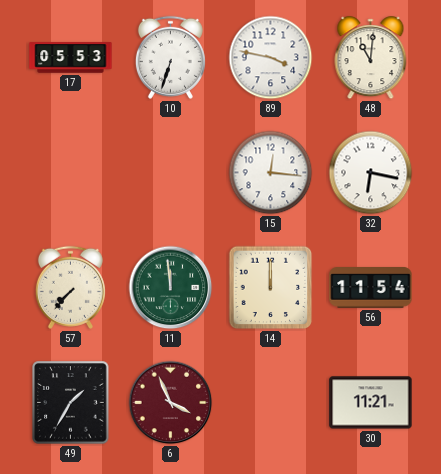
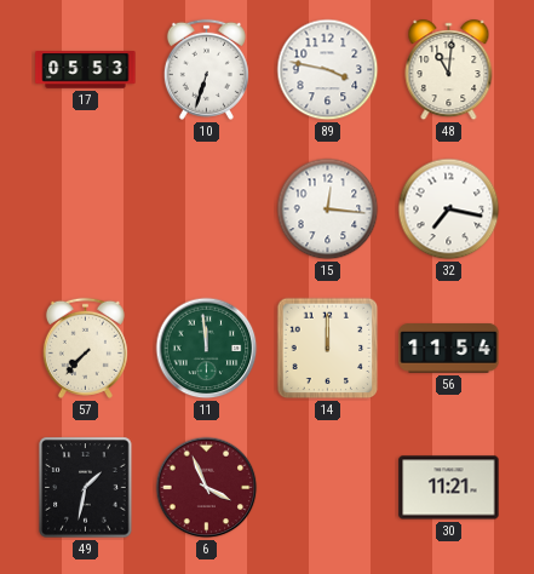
32: 6:17 -> 7:17
49: 1:35 -> 1:32
